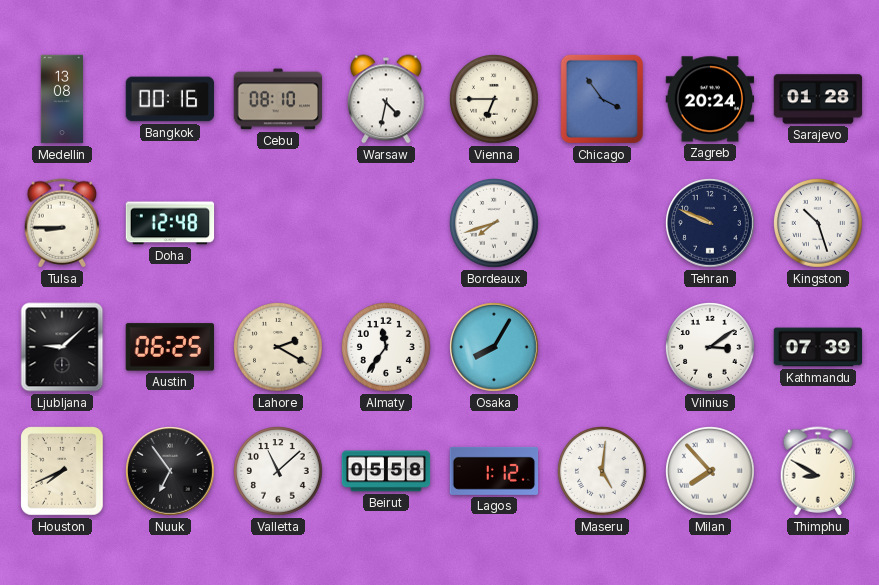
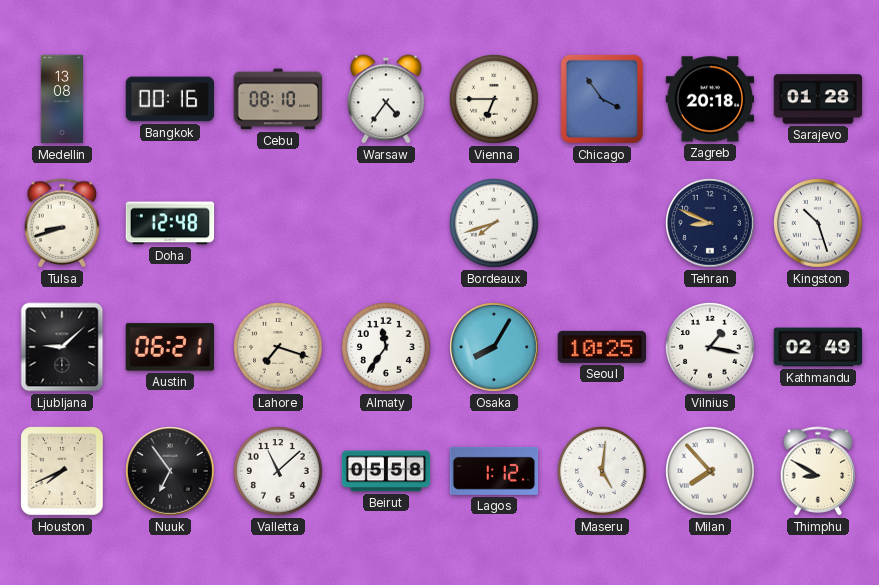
Warsaw: 4:32 -> 4:36
Zagreb: 20:24 -> 20:18
Tulsa: 8:45 -> 8:42
Tehran: 9:49 -> 8:49
Austin: 06:25 -> 06:21
Lahore: 2:20 -> 7:18
Seoul: none -> 10:25
Vilnius: 3:09 -> 1:17
Kathmandu: 07:39 -> 02:49
